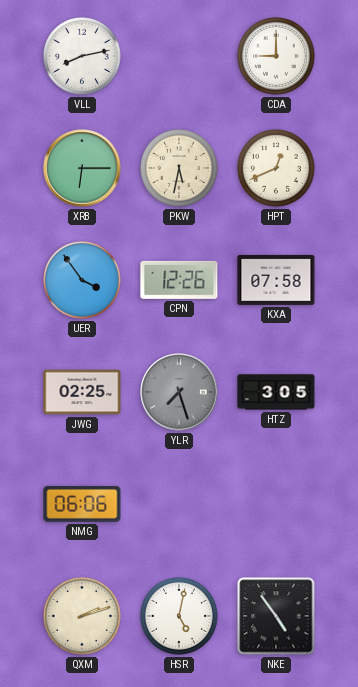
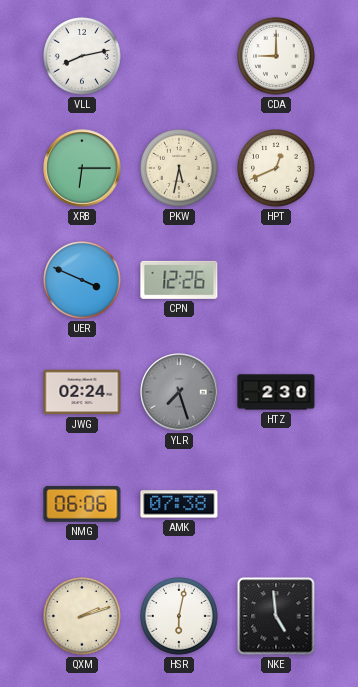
UER: 3:54 -> 3:49
KXA: 07:58 -> none
JWG: 02:25 -> 02:24
HTZ: 3:05 -> 2:30
AMK: none -> 07:38
HSR: 5:02 -> 6:02
NKE: 4:54 -> 4:59
